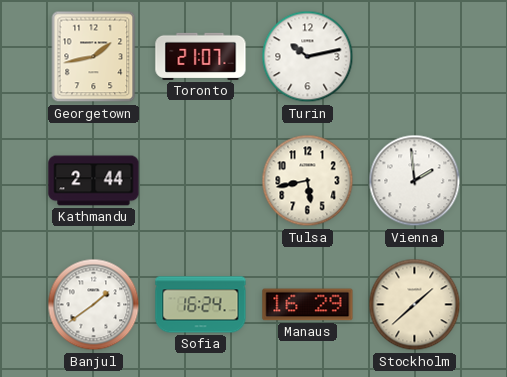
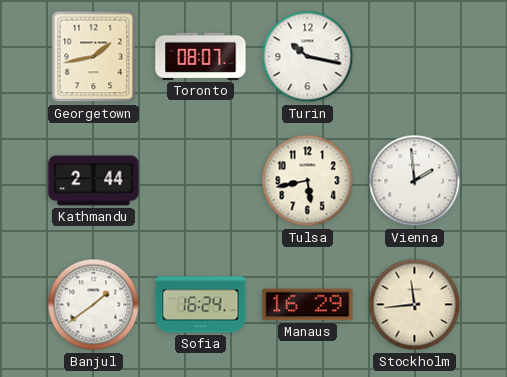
Toronto: 21:07 -> 08:07
Turin: 10:13 -> 10:17
Stockholm: 1:38 -> 11:44
